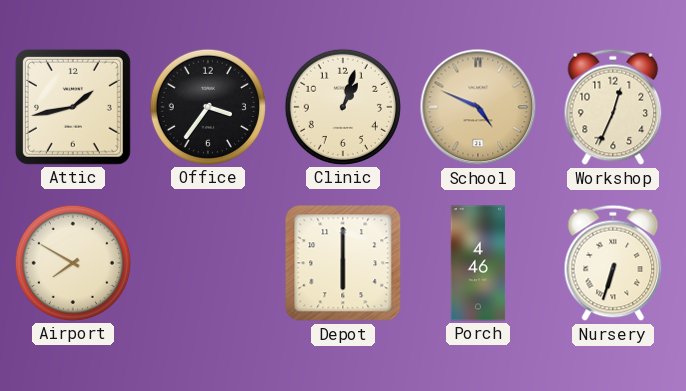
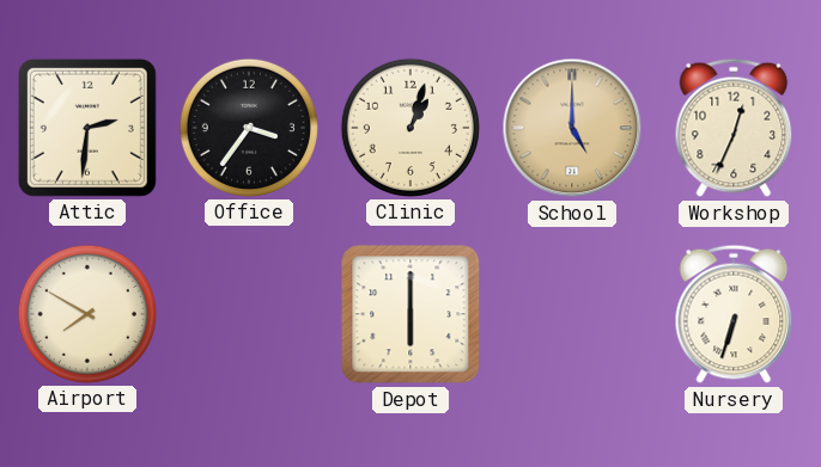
Attic: 1:43 -> 2:31
School: 4:49 -> 5:00
Porch: 4:46 -> none
